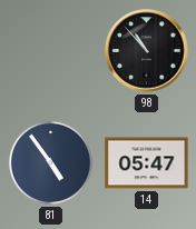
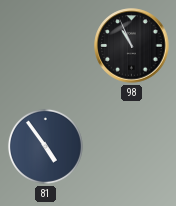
98: 10:53 -> 10:56
14: 05:47 -> none
